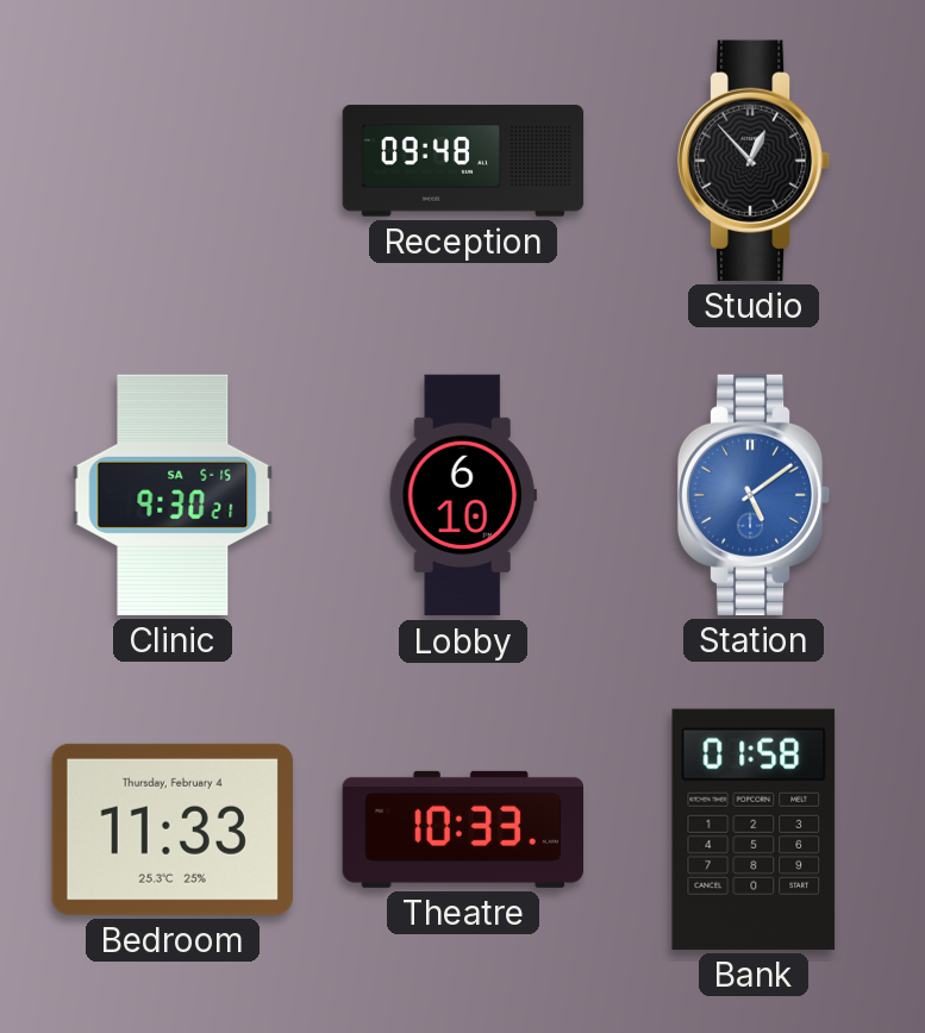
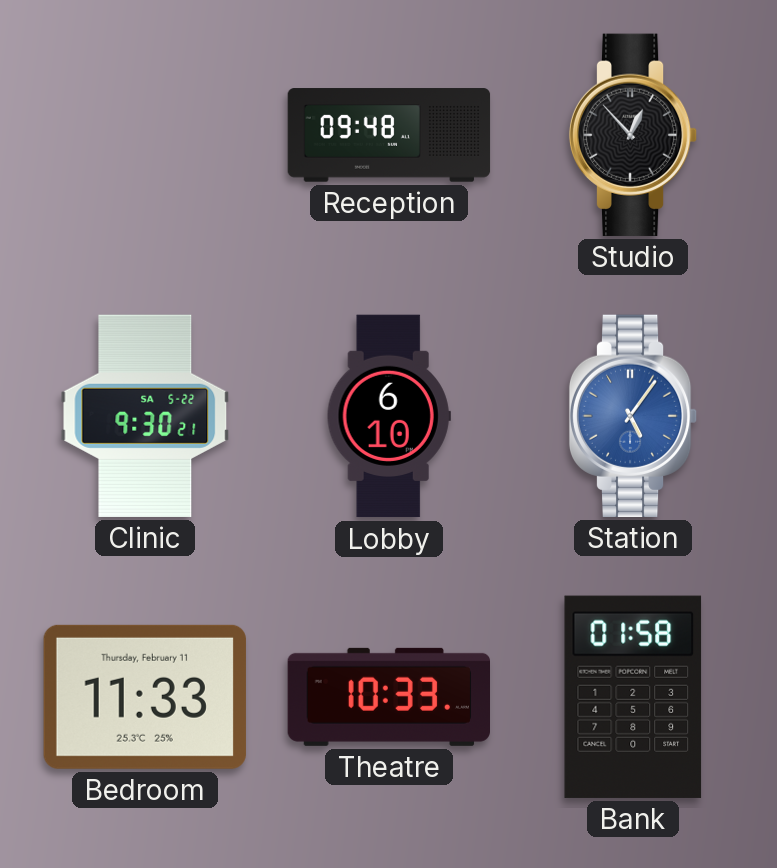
Clinic date: SA 5-15 -> SA 5-22
Station: 5:09 -> 5:06
Bedroom date: Thursday, February 4 -> Thursday, February 11
